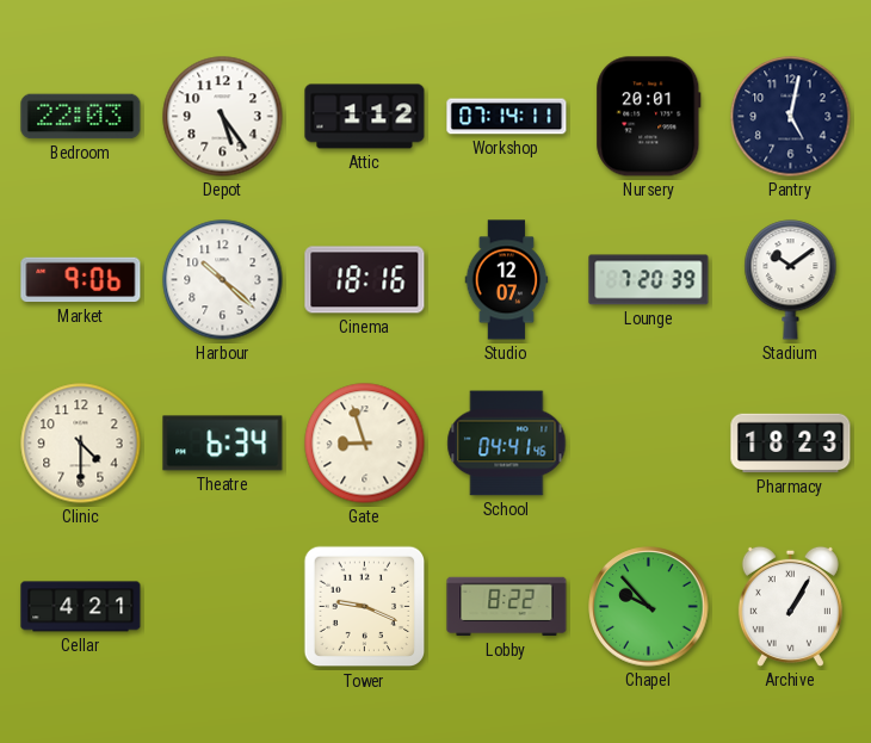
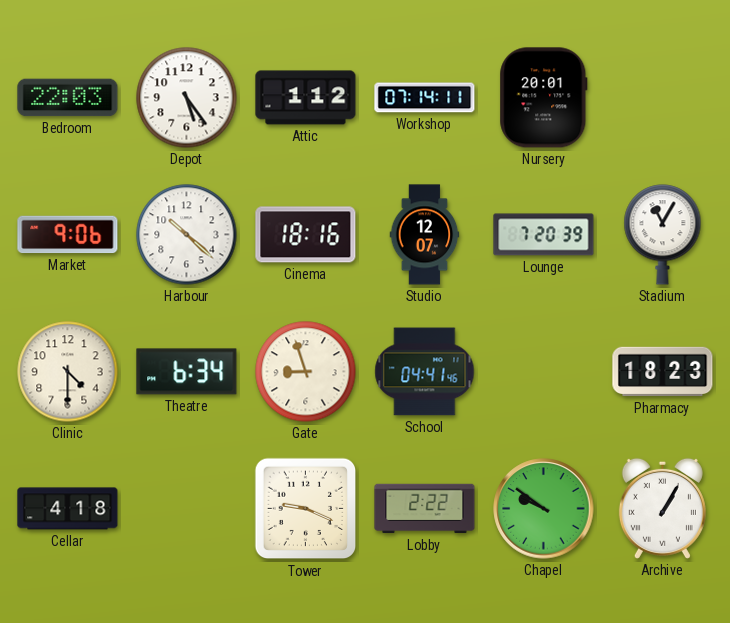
Pantry: 5:02 -> none
Stadium: 10:09 -> 11:05
Cellar: 4:21 -> 4:18
Lobby: 8:22 -> 2:22
Chapel: 9:53 -> 9:51
